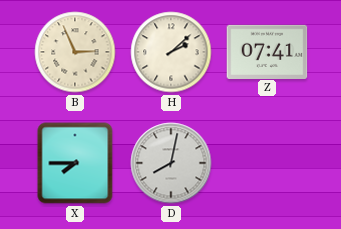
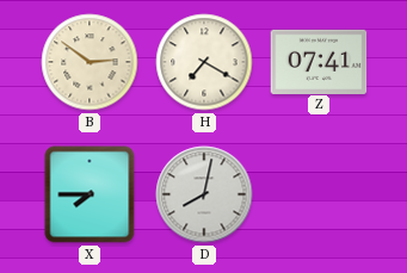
B: 2:56 -> 2:51
H: 2:08 -> 7:20
